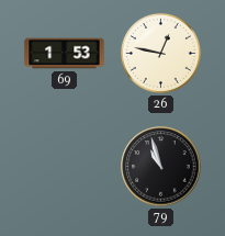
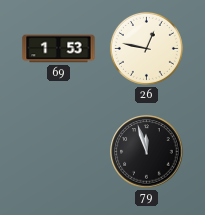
79: 10:57 -> 11:57
